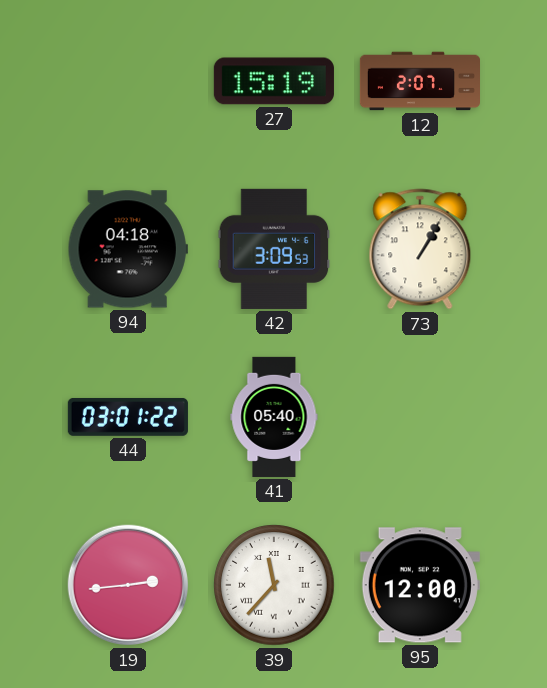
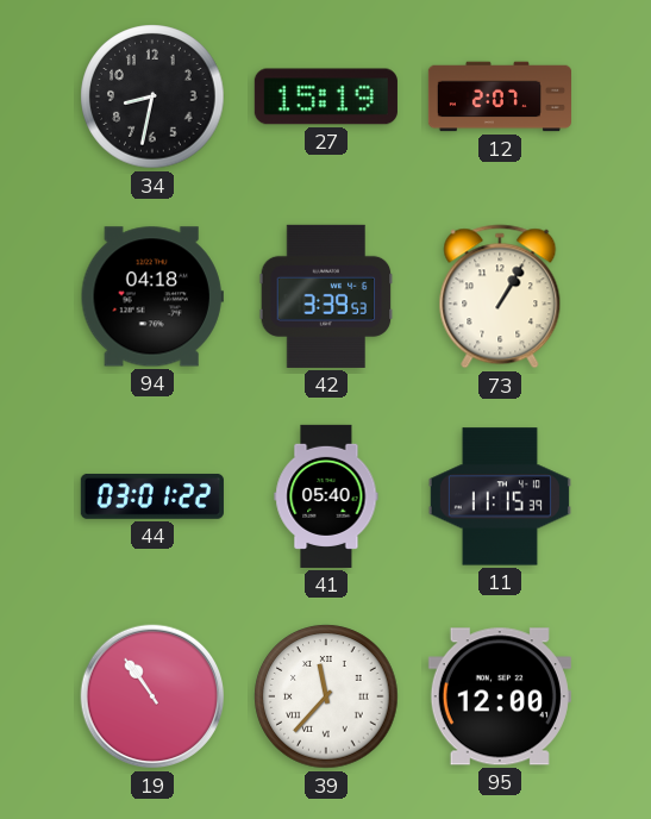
34: none -> 8:32
42: 3:09 -> 3:39
11: none -> 11:15
19: 2:44 -> 10:54
